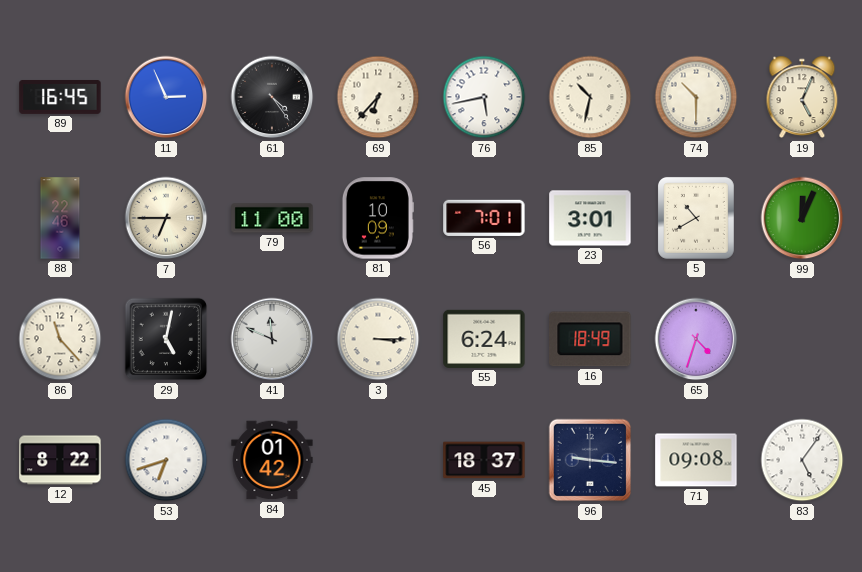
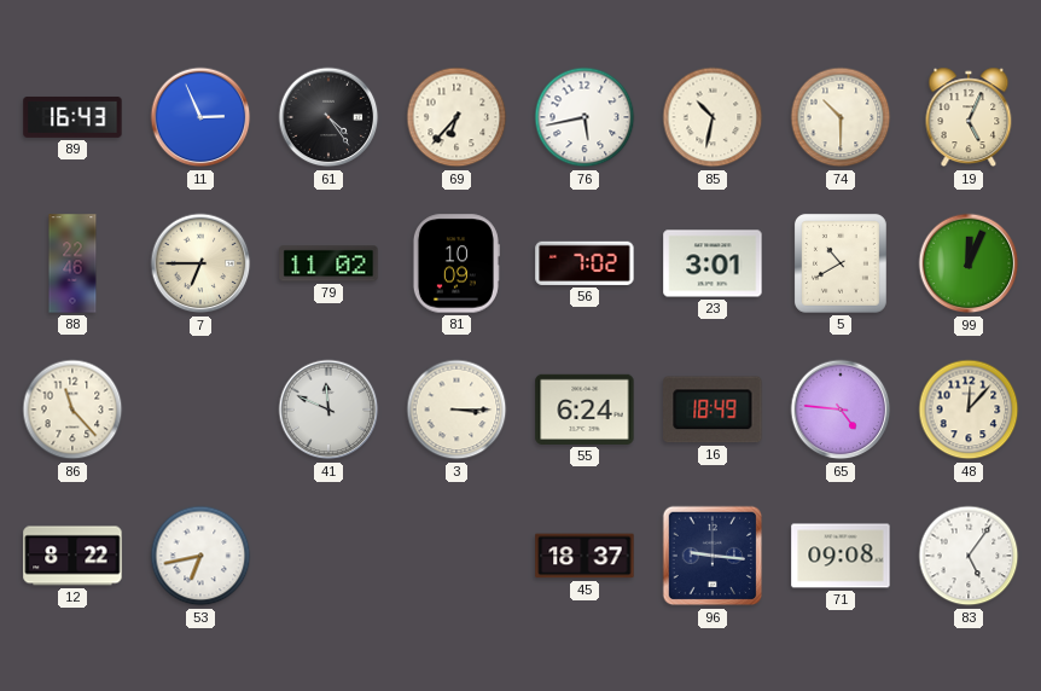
89: 16:45 -> 16:43
79: 11:00 -> 11:02
56: 7:01 -> 7:02
29: 5:02 -> none
65: 4:33 -> 4:46
48: none -> 12:07
53: 6:42 -> 6:43
84: 01:42 -> none
